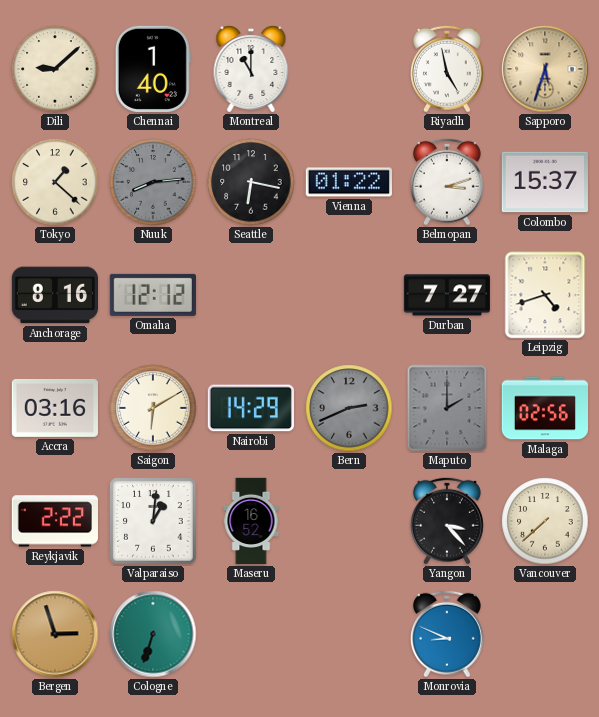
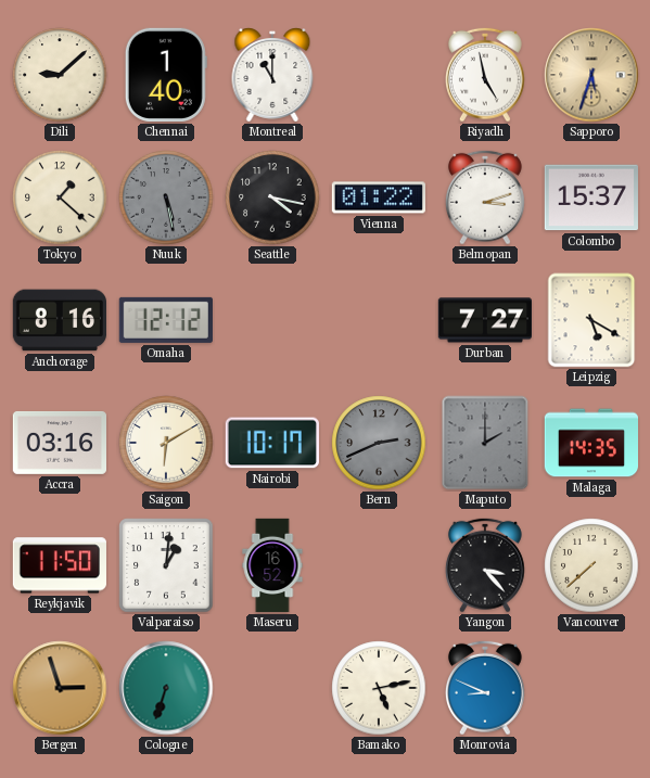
Nuuk: 8:14 -> 5:28
Seattle: 6:17 -> 4:17
Leipzig: 4:42 -> 5:20
Nairobi: 14:29 -> 10:17
Malaga: 02:56 -> 14:35
Reykjavik: 2:22 -> 11:50
Bamako: none -> 5:13
